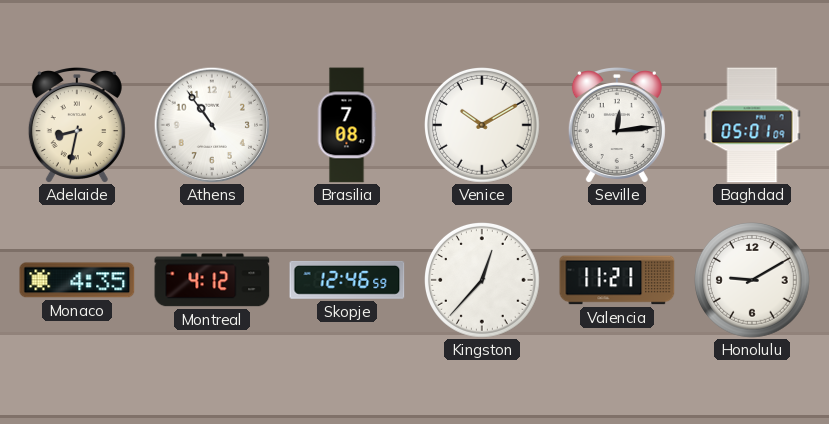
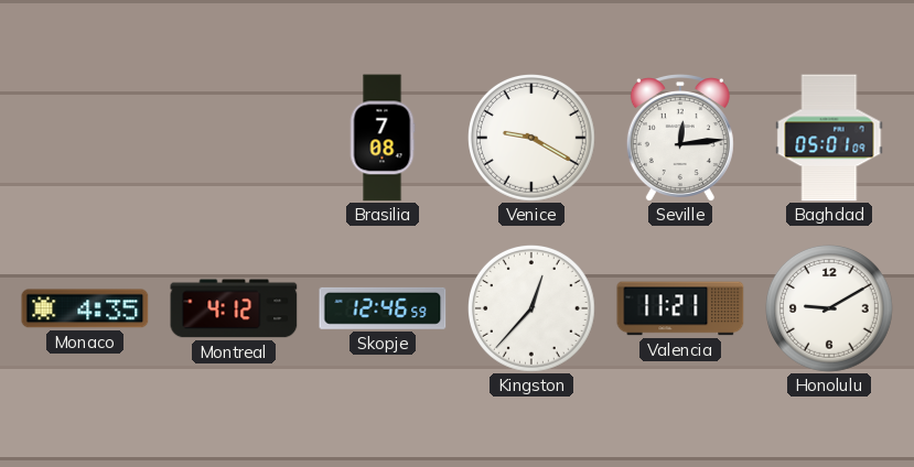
Adelaide: 8:32 -> none
Athens: 10:54 -> none
Venice: 10:10 -> 9:20
